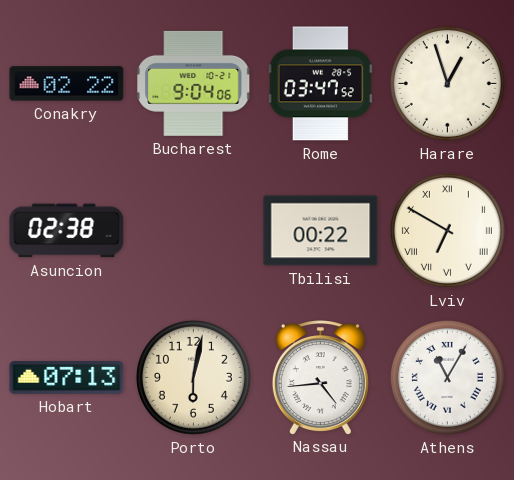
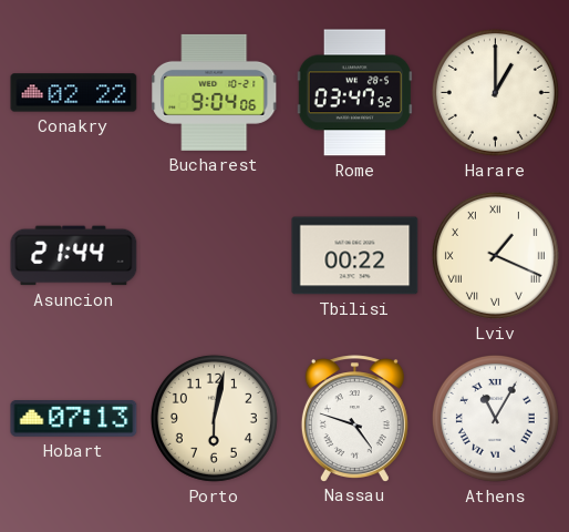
Harare: 12:57 -> 1:00
Asuncion: 02:38 -> 21:44
Lviv: 6:50 -> 1:19
Nassau: 4:44 -> 4:48
